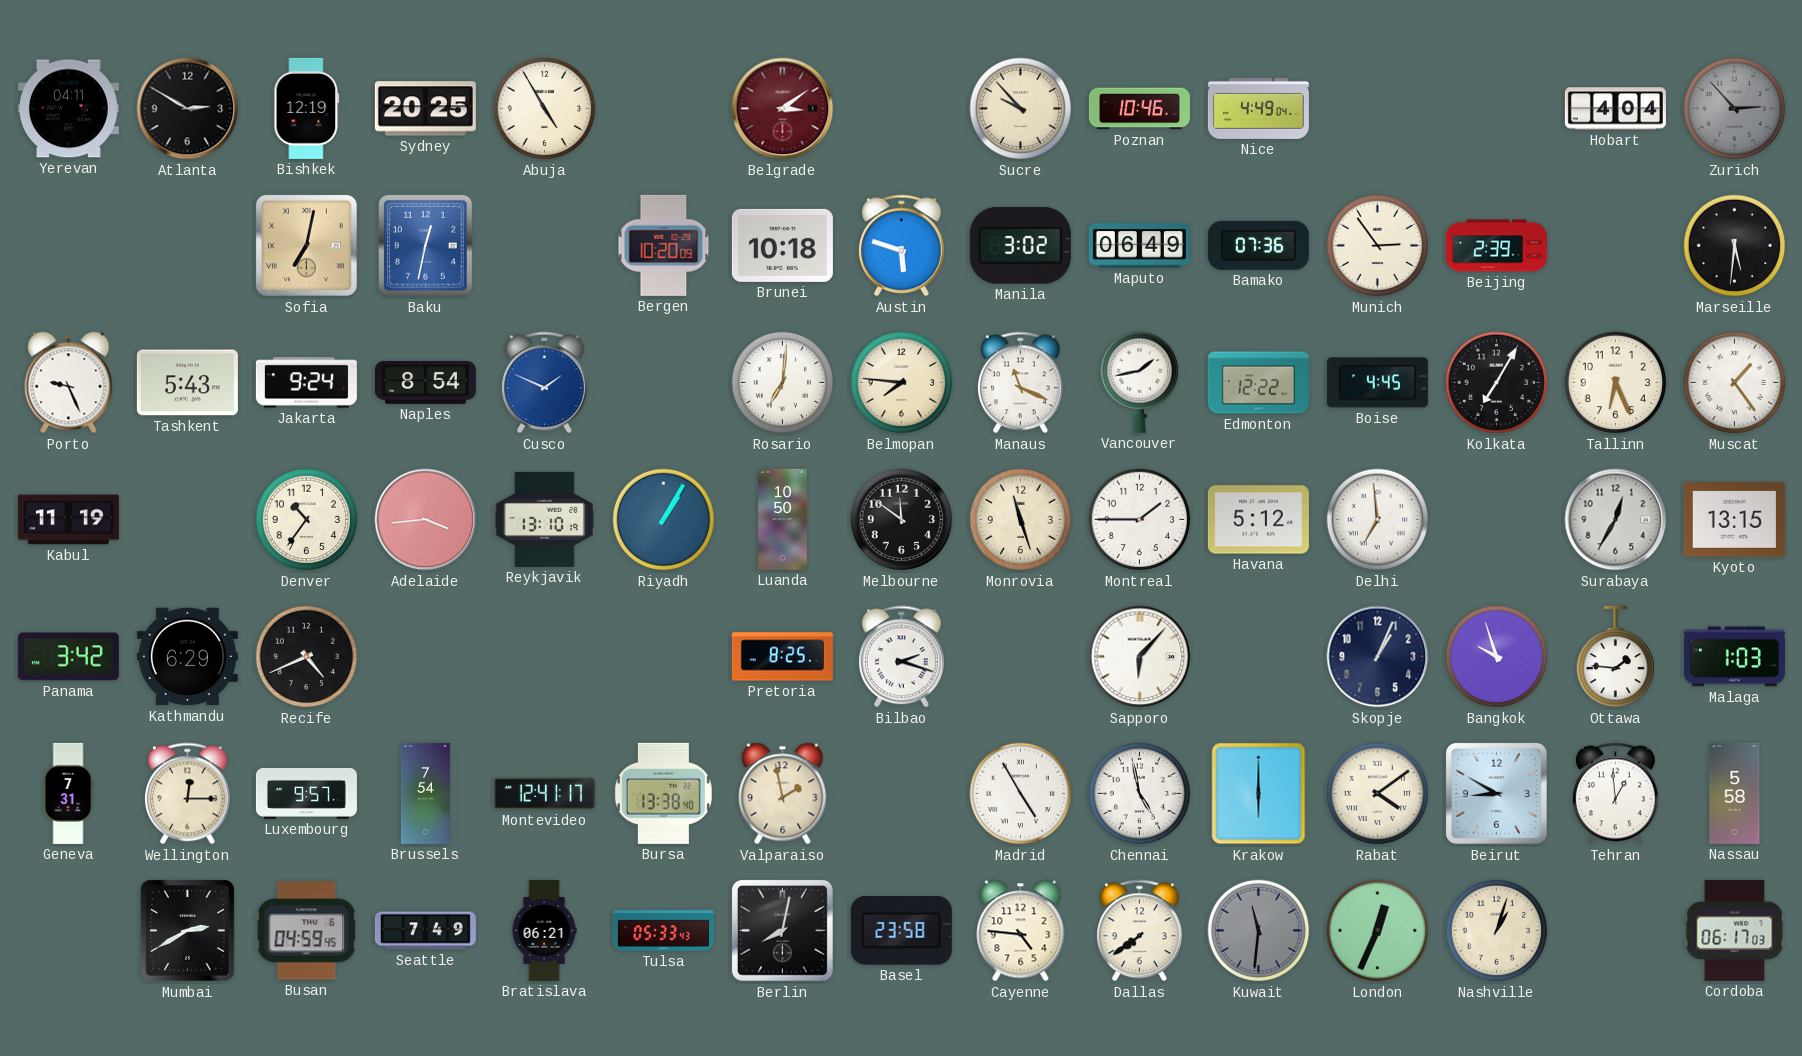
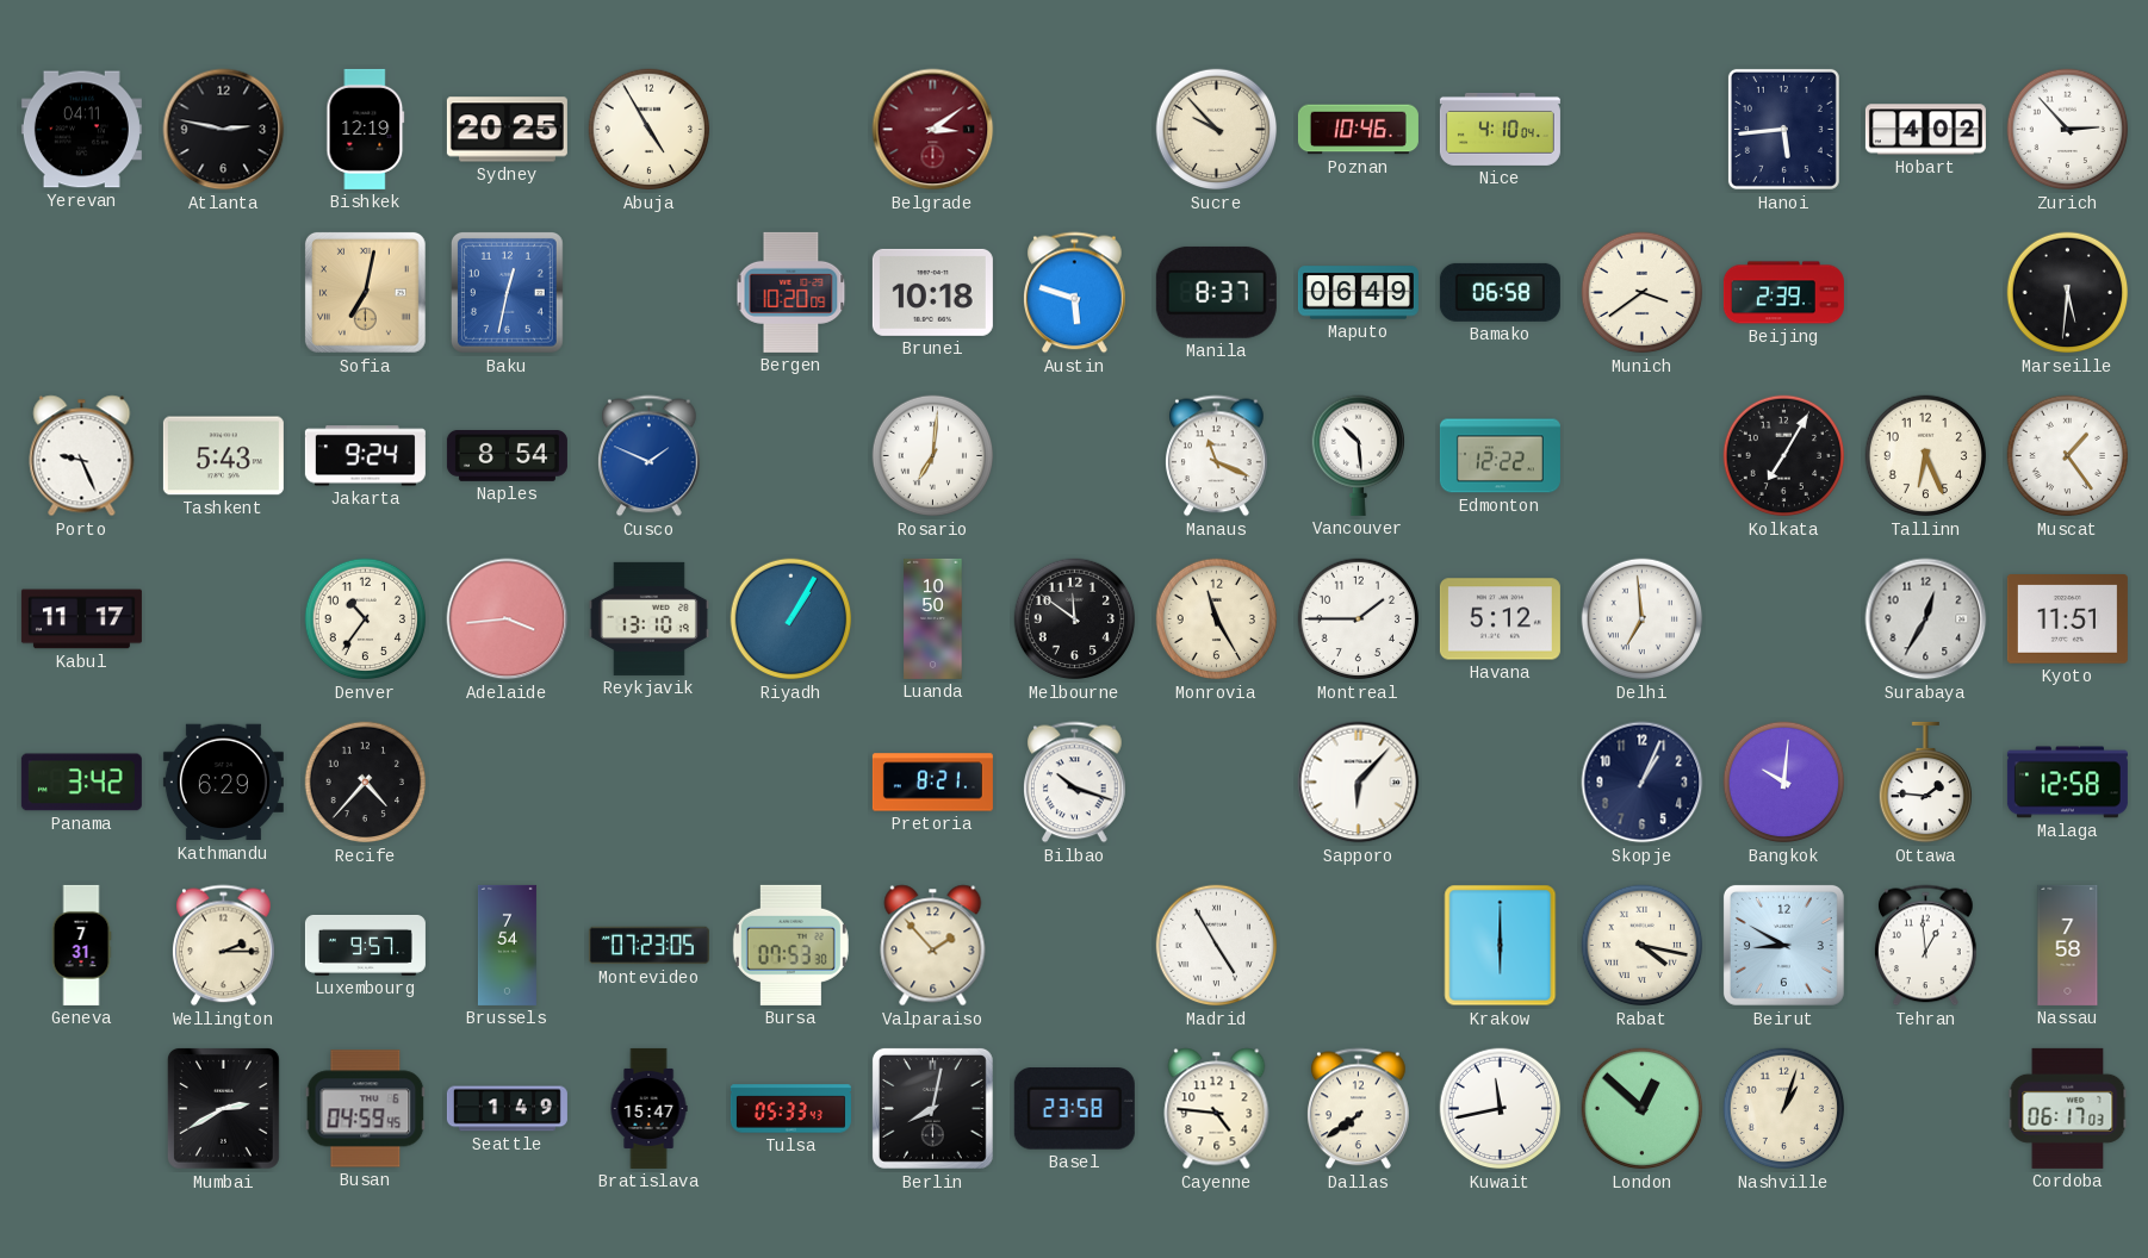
Atlanta: 2:50 -> 2:47
Nice: 4:49 -> 4:10
Hanoi: none -> 5:44
Hobart: 4:04 -> 4:02
Zurich dial: grey -> white
Manila: 3:02 -> 8:37
Bamako: 07:36 -> 06:58
Munich: 2:54 -> 3:39
Belmopan: 7:46 -> none
Vancouver: 1:43 -> 10:29
Boise: 4:45 -> none
Kabul: 11:19 -> 11:17
Monrovia: 11:27 -> 11:25
Kyoto: 13:15 -> 11:51
Recife: 4:41 -> 4:37
Pretoria: 8:25 -> 8:21
Bilbao: 2:18 -> 10:18
Bangkok: 9:57 -> 10:01
Malaga: 1:03 -> 12:58
Wellington: 12:15 -> 2:15
Montevideo: 12:41 -> 07:23
Bursa: 13:38 -> 07:53
Valparaiso: 1:58 -> 1:53
Chennai: 4:58 -> none
Rabat: 4:09 -> 4:17
Nassau: 5:58 -> 7:58
Seattle: 7:49 -> 1:49
Bratislava: 06:21 -> 15:47
Kuwait: 11:31 -> 11:43
Kuwait dial: grey -> white
London: 12:34 -> 12:52
